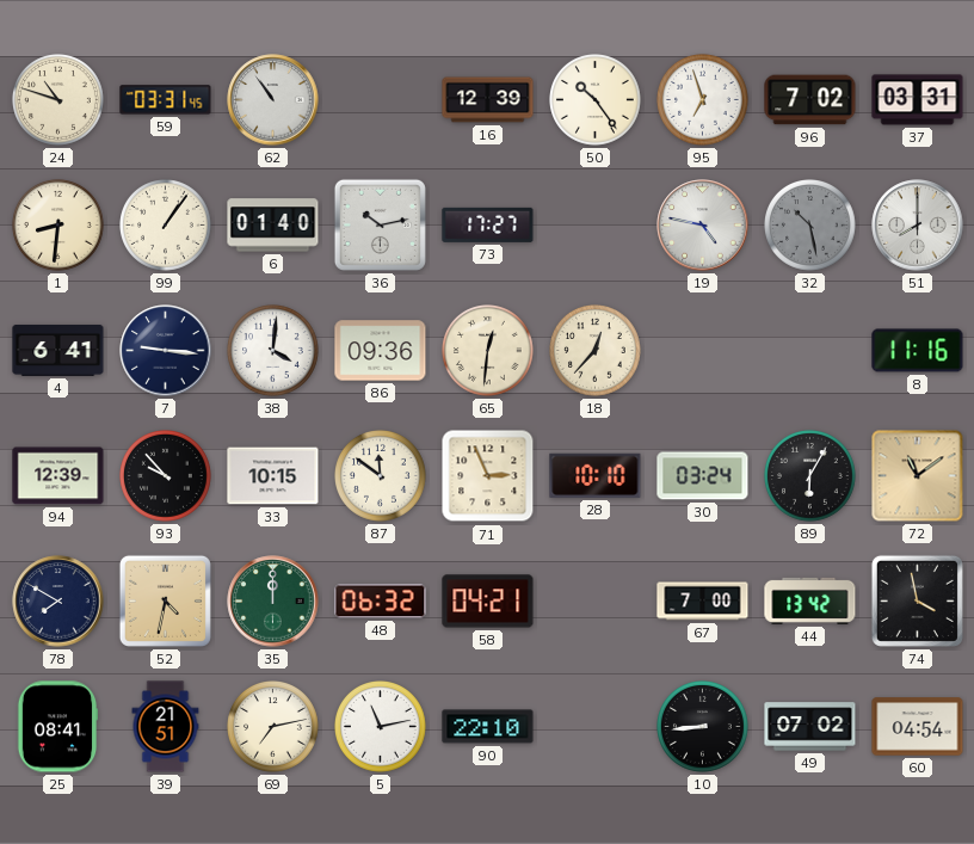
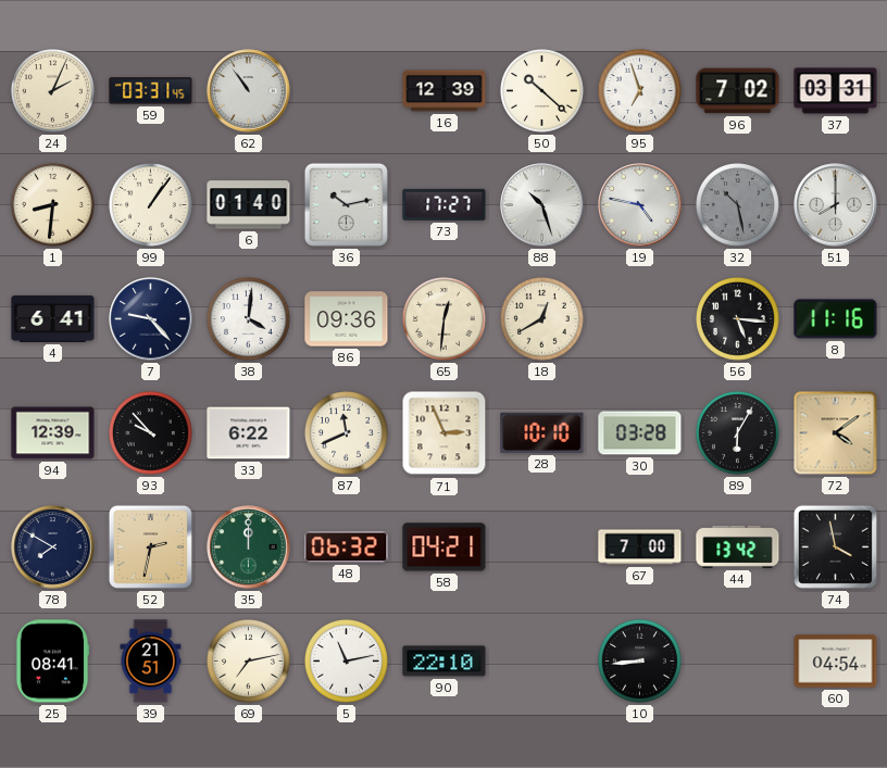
24: 10:48 -> 2:04
50: 10:24 -> 10:22
88: none -> 10:27
7: 9:16 -> 9:23
18: 12:37 -> 12:40
56: none -> 5:16
33: 10:15 -> 6:22
87: 11:51 -> 11:41
30: 03:24 -> 03:28
72: 11:09 -> 4:09
52: 4:32 -> 2:32
49: 07:02 -> none
